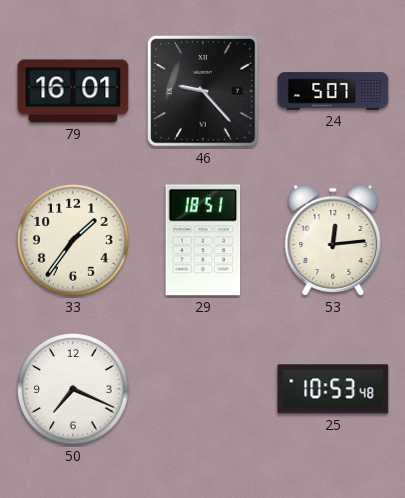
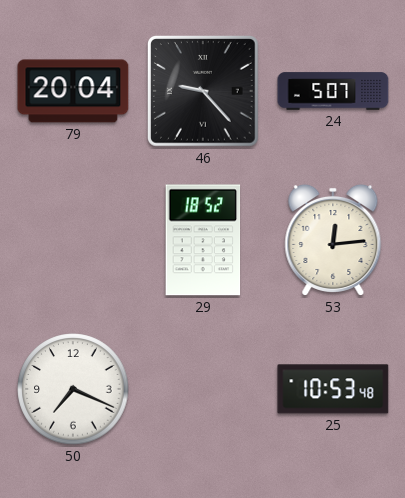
79: 16:01 -> 20:04
33: 1:36 -> none
29: 18:51 -> 18:52
